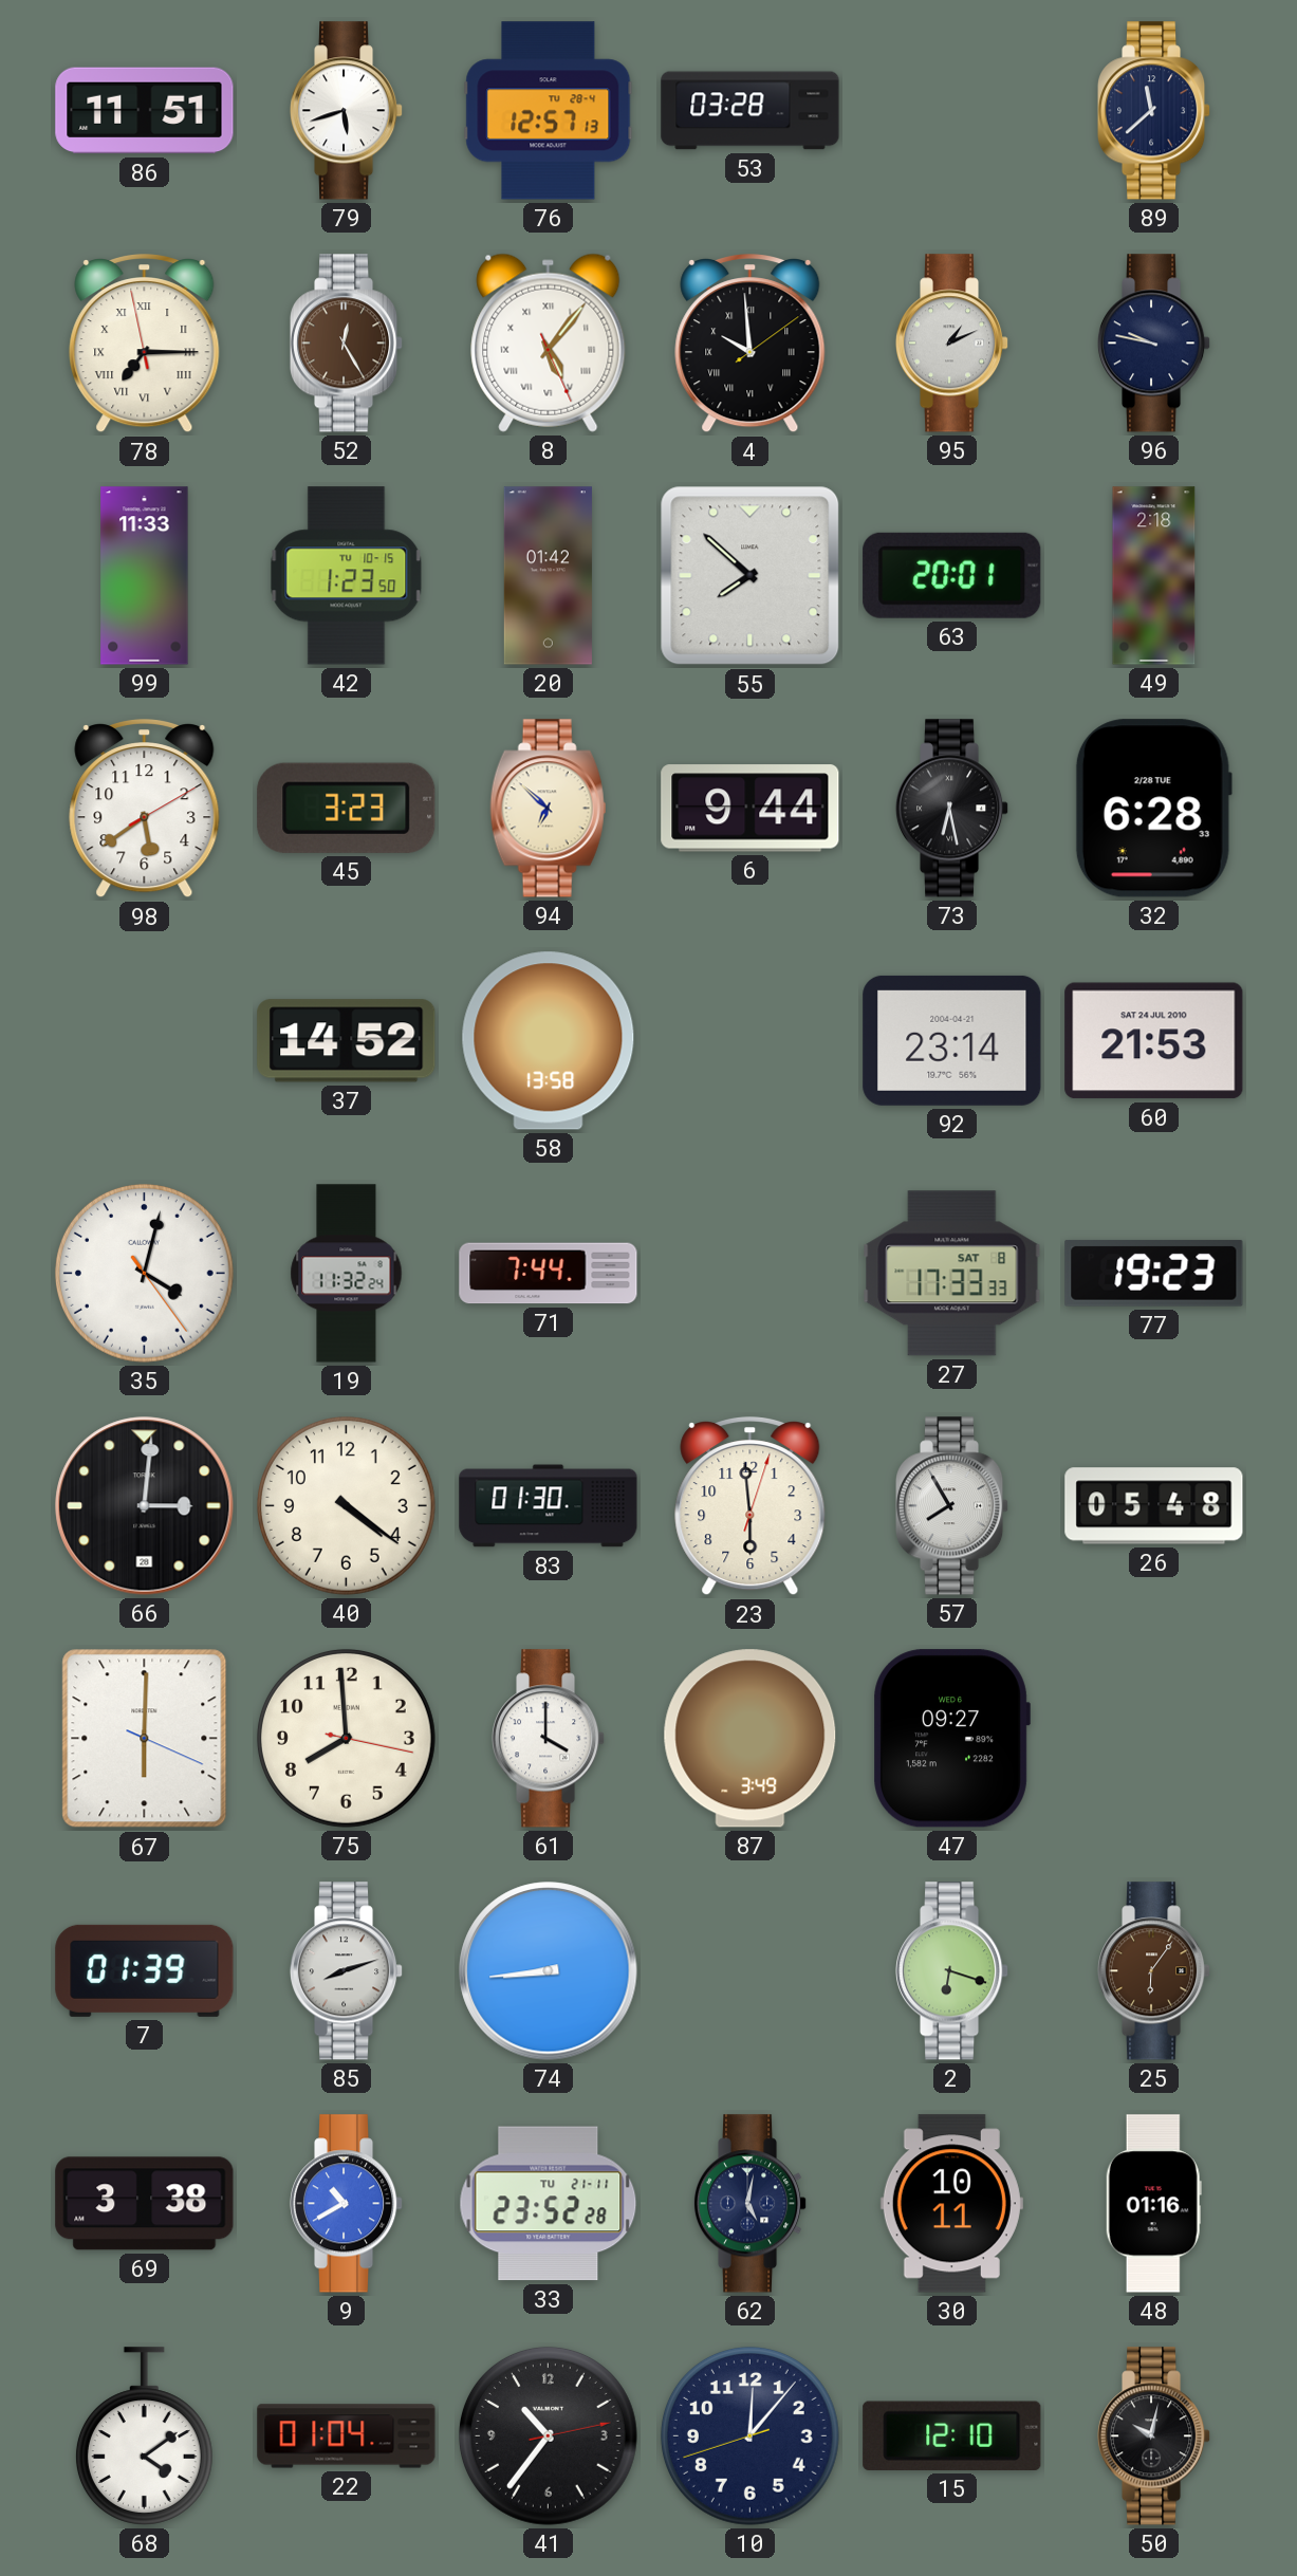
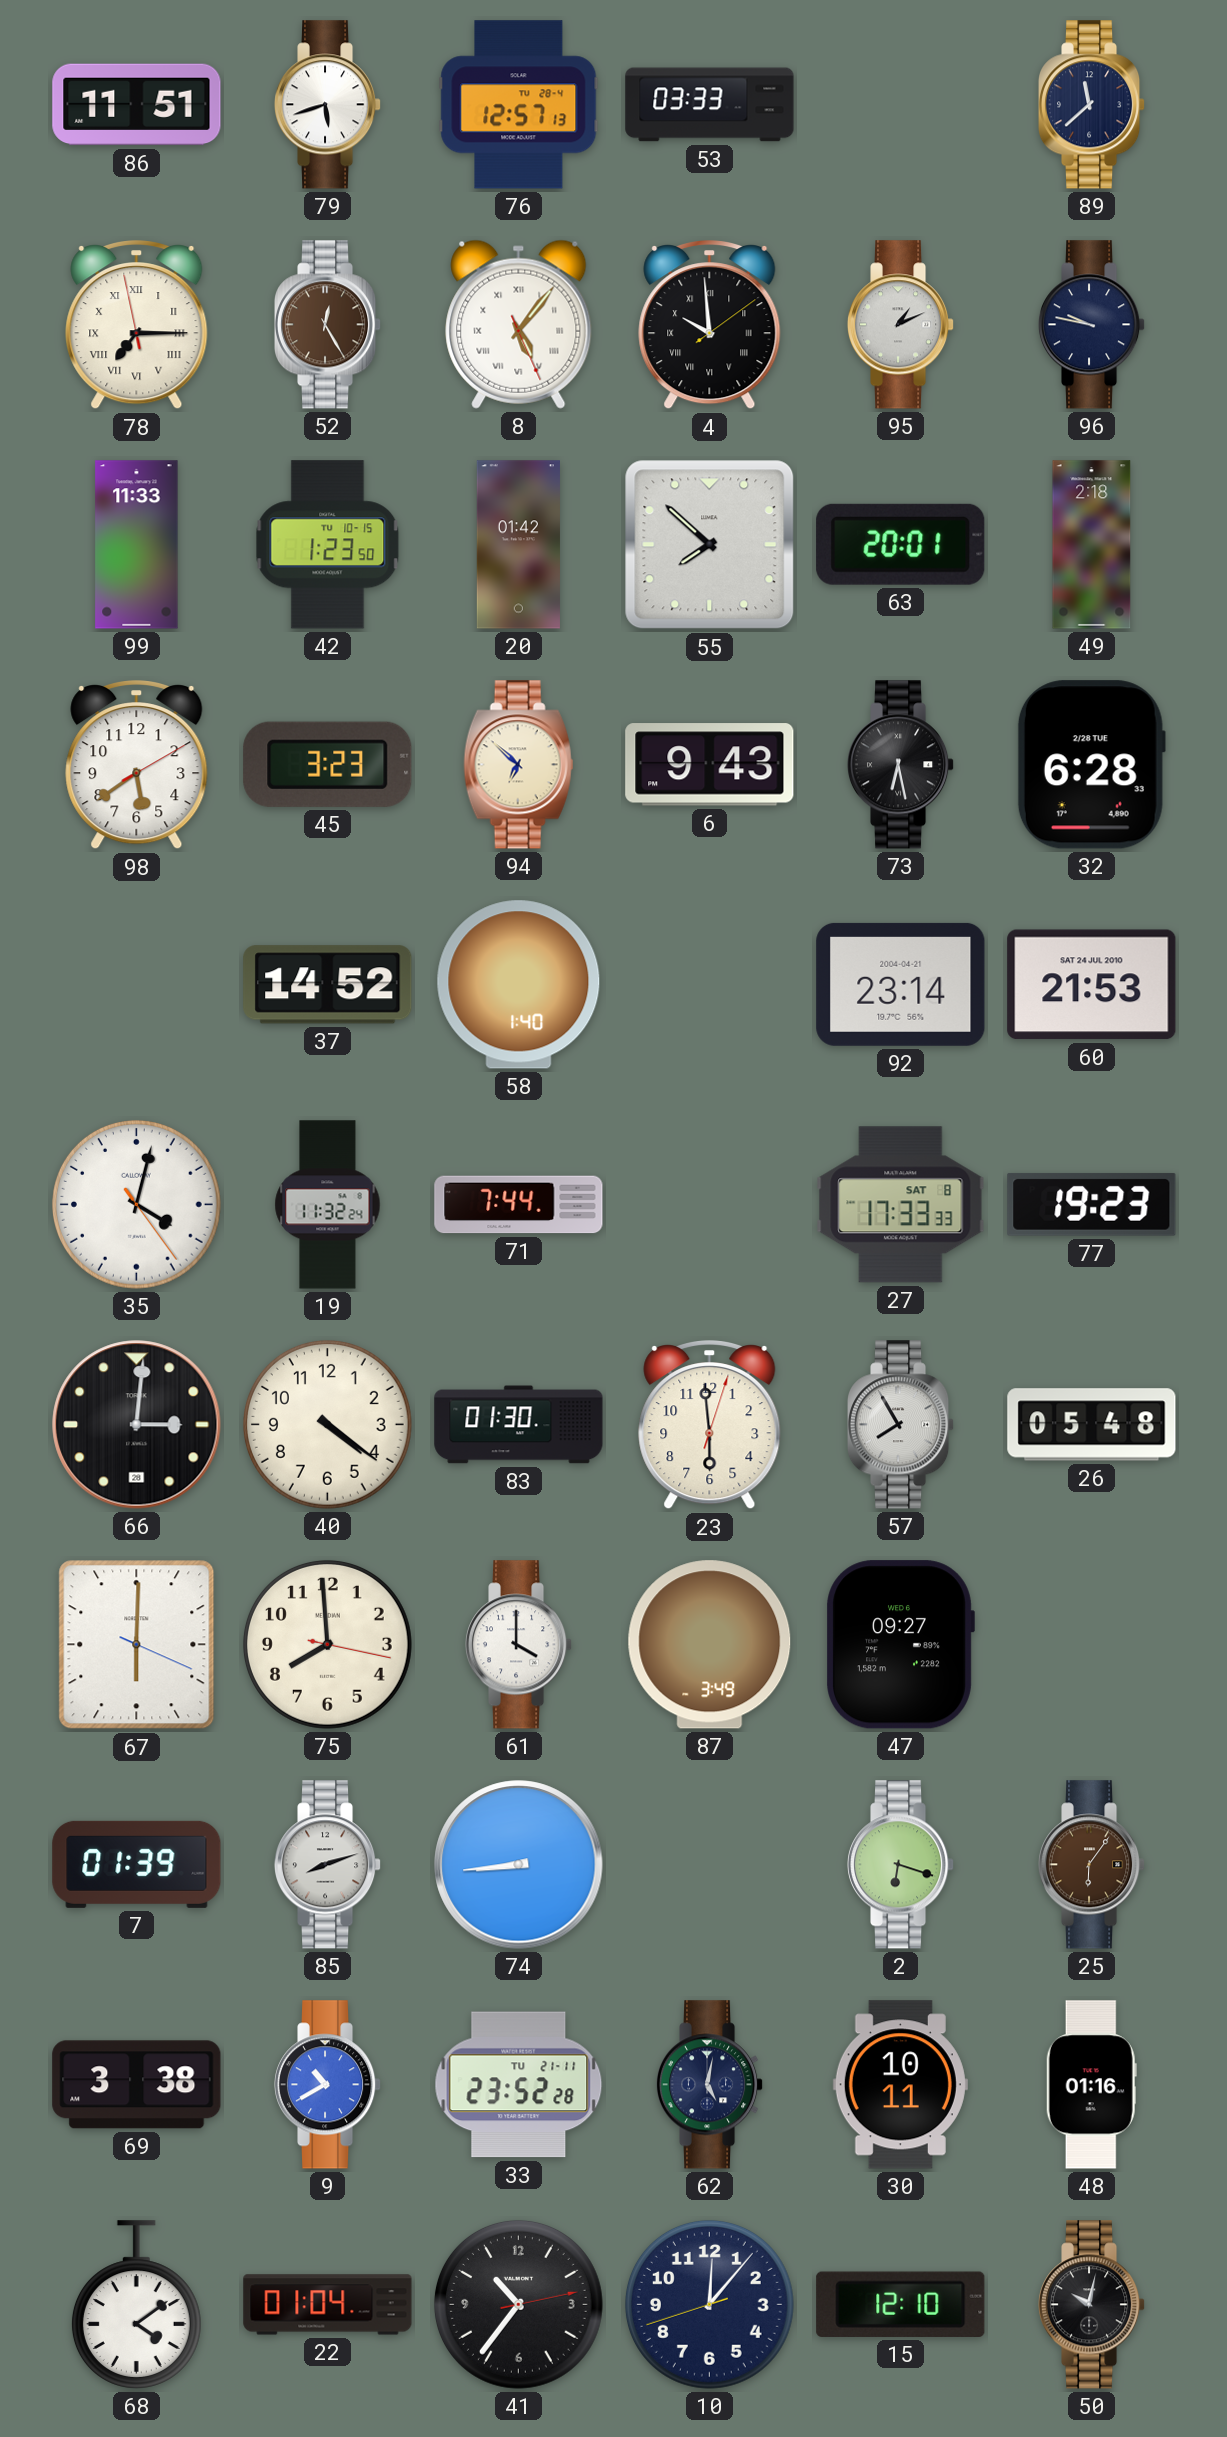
53: 03:28 -> 03:33
6: 9:44 -> 9:43
58: 13:58 -> 1:40
